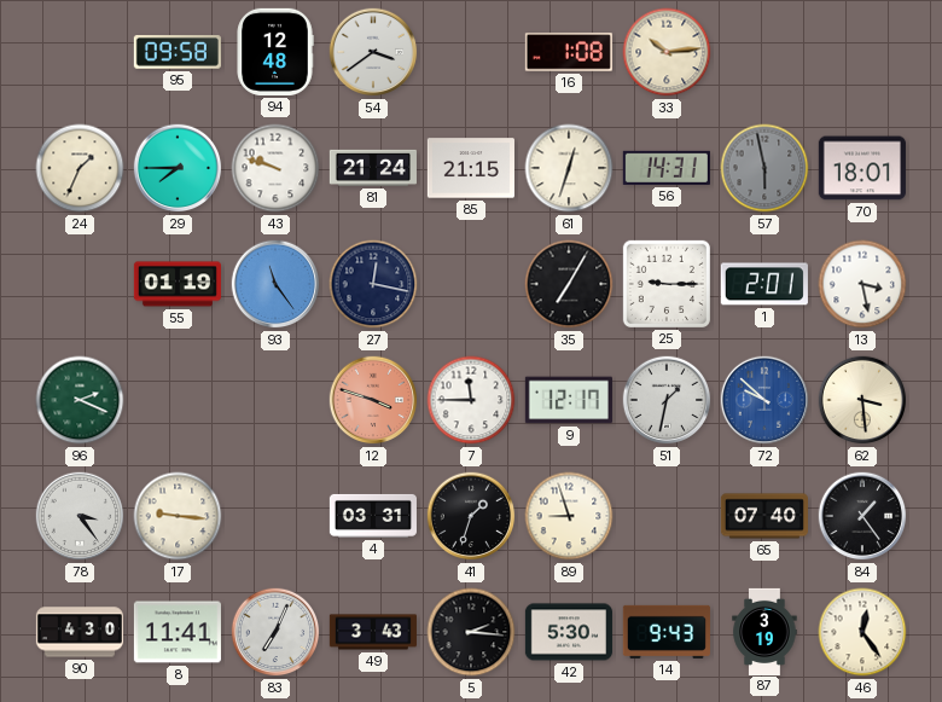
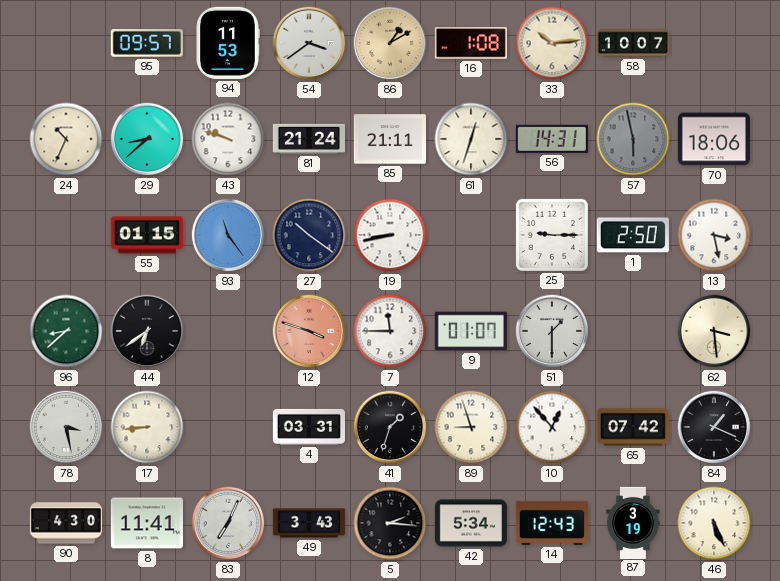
95: 09:58 -> 09:57
94: 12:48 -> 11:53
86: none -> 1:10
58: none -> 10:07
24: 1:34 -> 10:34
29: 7:45 -> 8:38
85: 21:15 -> 21:11
70: 18:01 -> 18:06
55: 01:19 -> 01:15
27: 12:17 -> 10:21
19: none -> 8:43
35: 7:05 -> none
1: 2:01 -> 2:50
96: 2:19 -> 8:38
44: none -> 6:39
9: 12:17 -> 01:07
51: 1:32 -> 1:30
72: 9:52 -> none
78: 3:24 -> 3:28
17: 9:16 -> 8:44
10: none -> 12:53
65: 07:40 -> 07:42
84: 1:24 -> 1:19
42: 5:30 -> 5:34
14: 9:43 -> 12:43
46: 12:24 -> 5:26
